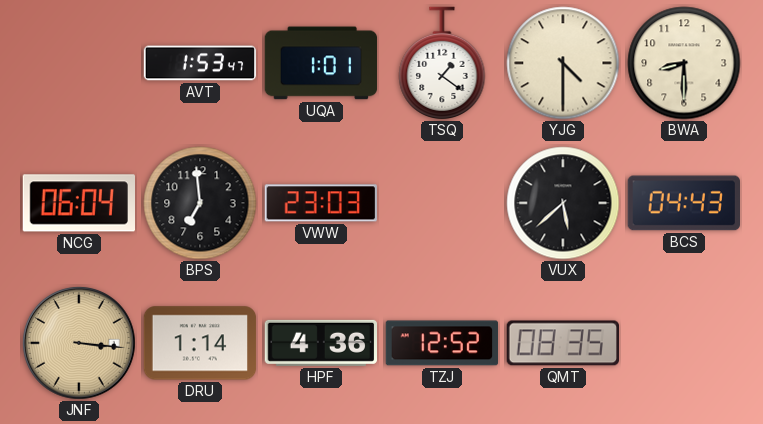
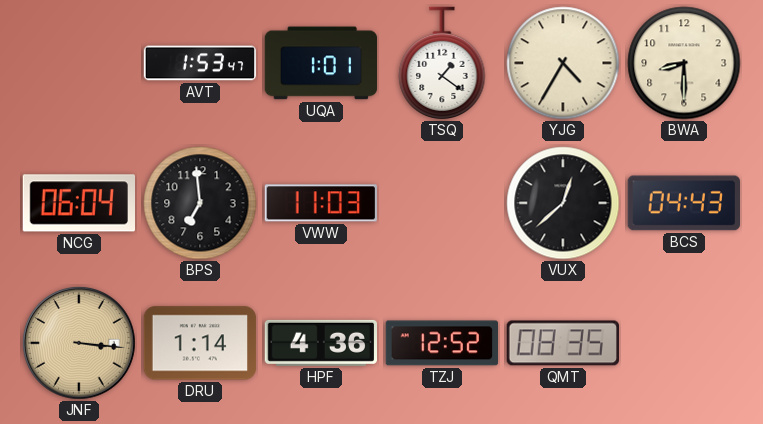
YJG: 4:30 -> 4:35
VWW: 23:03 -> 11:03
VUX: 5:38 -> 12:38
